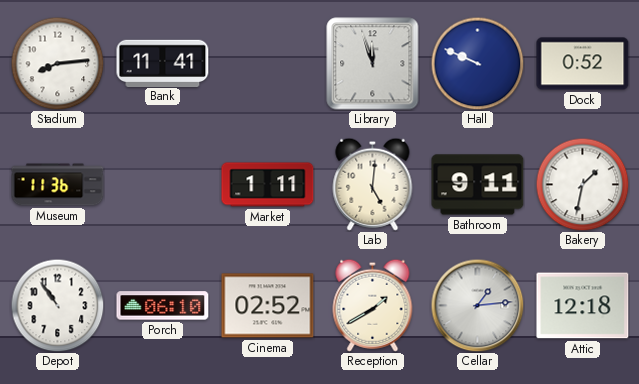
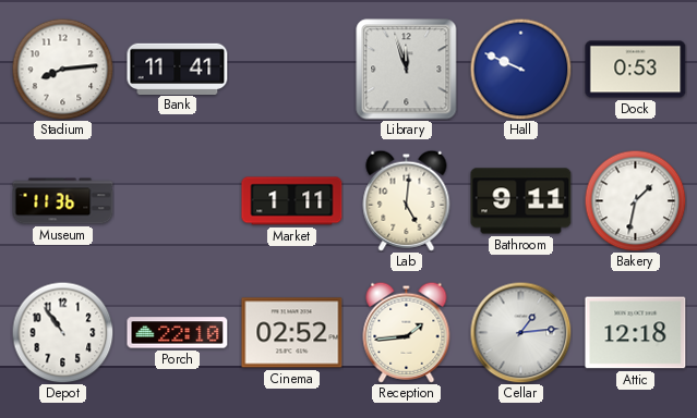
Dock: 0:52 -> 0:53
Porch: 06:10 -> 22:10
Reception: 1:40 -> 1:44
